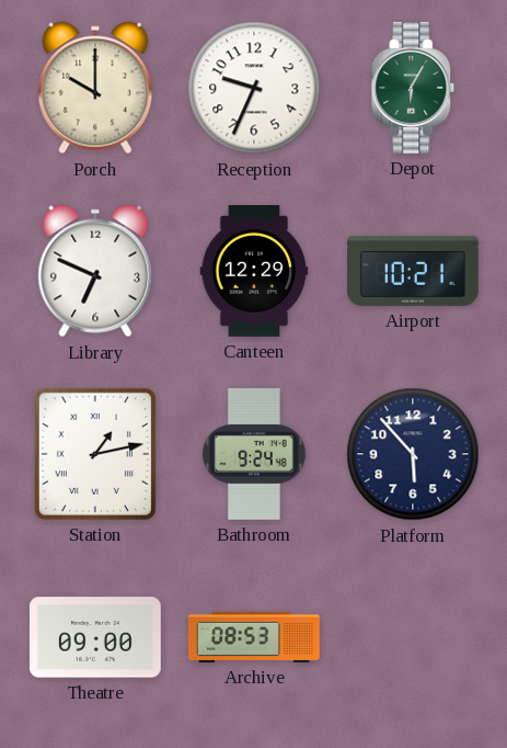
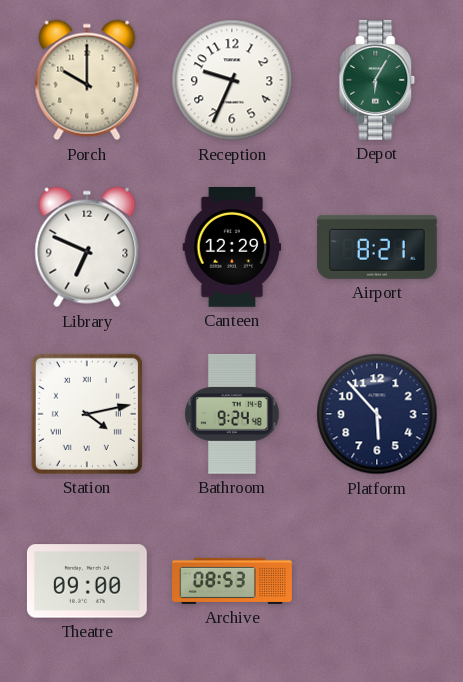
Airport: 10:21 -> 8:21
Station: 1:13 -> 4:13
